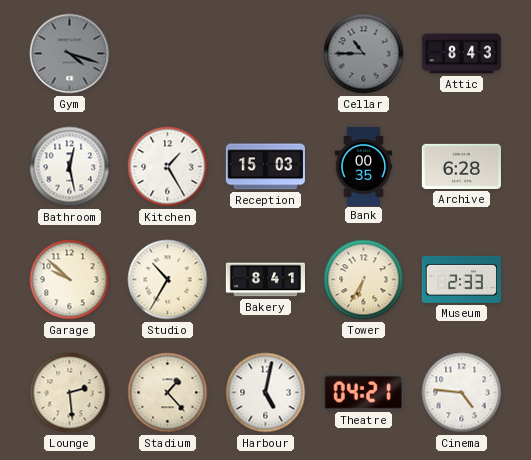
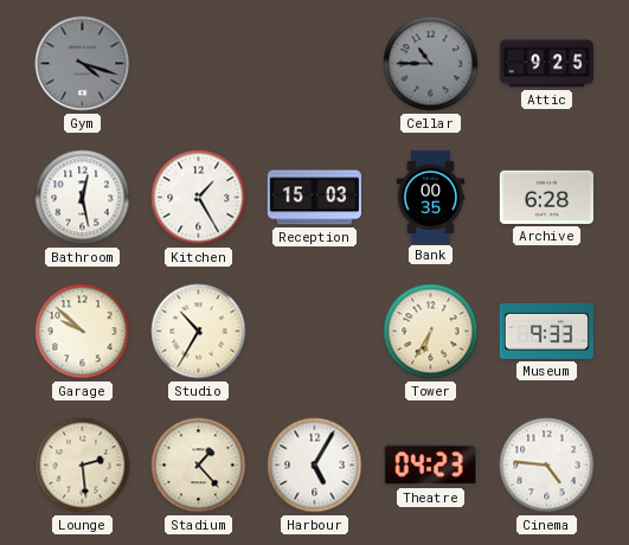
Attic: 8:43 -> 9:25
Bakery: 8:41 -> none
Museum: 2:33 -> 9:33
Harbour: 5:02 -> 5:05
Theatre: 04:21 -> 04:23
